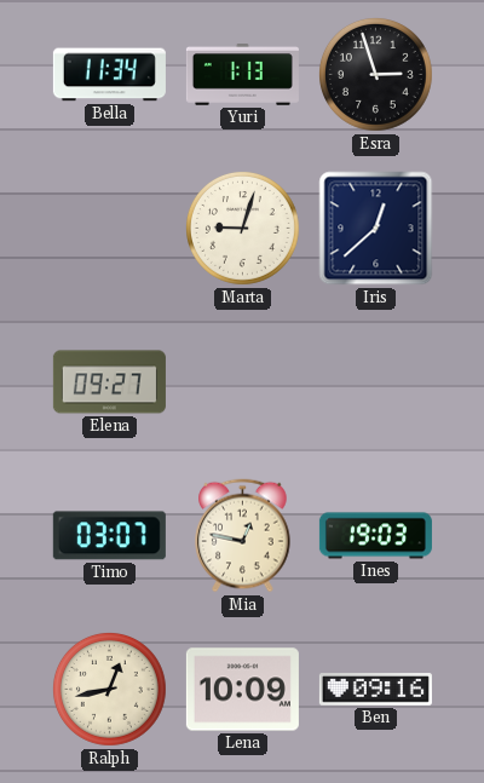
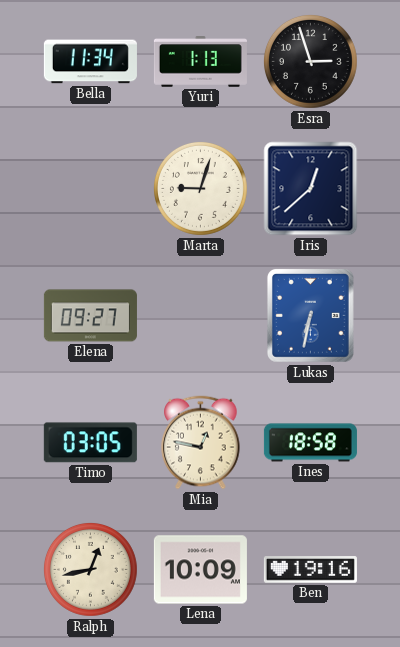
Lukas: none -> 6:32
Timo: 03:07 -> 03:05
Ines: 19:03 -> 18:58
Ben: 09:16 -> 19:16
